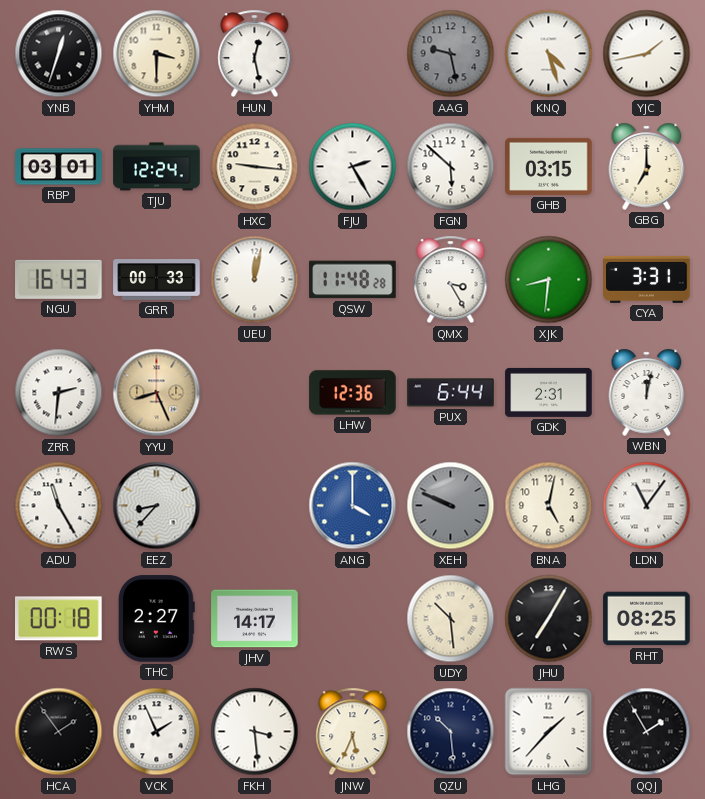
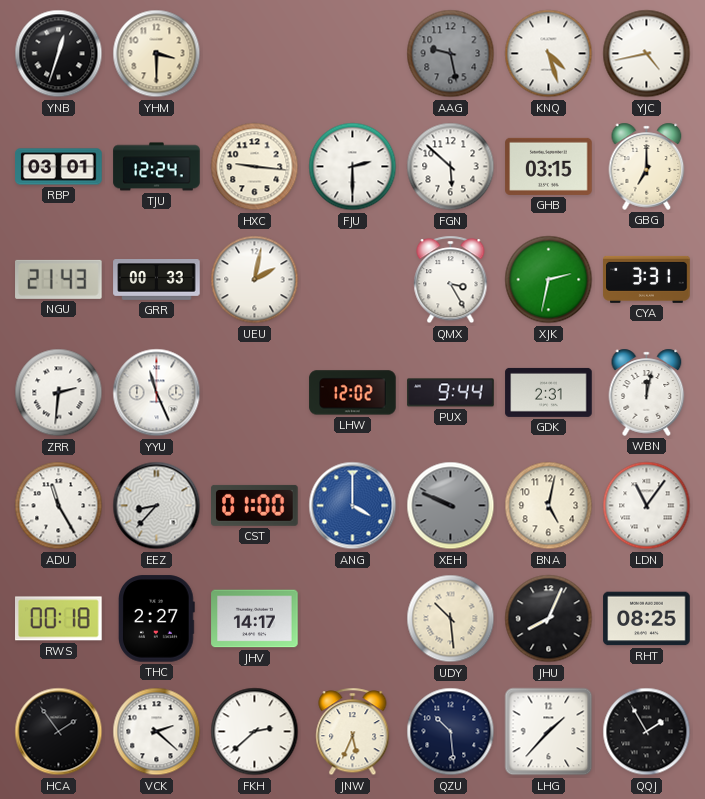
HUN: 12:28 -> none
YJC: 1:43 -> 4:43
FJU: 2:25 -> 2:30
NGU: 16:43 -> 21:43
UEU: 12:02 -> 2:02
QSW: 11:48 -> none
XJK: 8:31 -> 2:32
YYU: 8:26 -> 11:26
YYU dial: champagne -> white
LHW: 12:36 -> 12:02
PUX: 6:44 -> 9:44
CST: none -> 01:00
JHU: 7:05 -> 8:04
VCK: 1:56 -> 2:22
FKH: 3:29 -> 2:38
